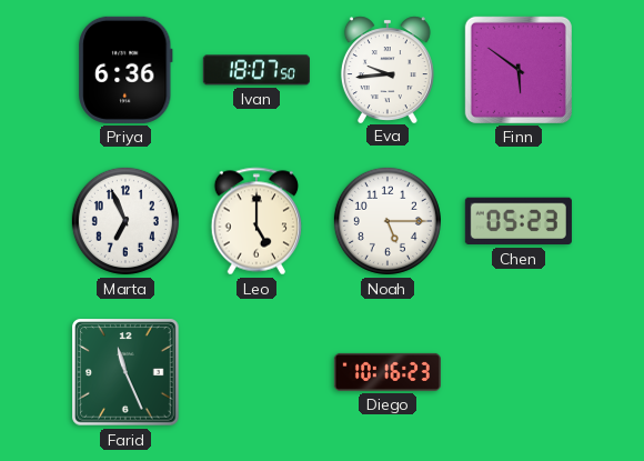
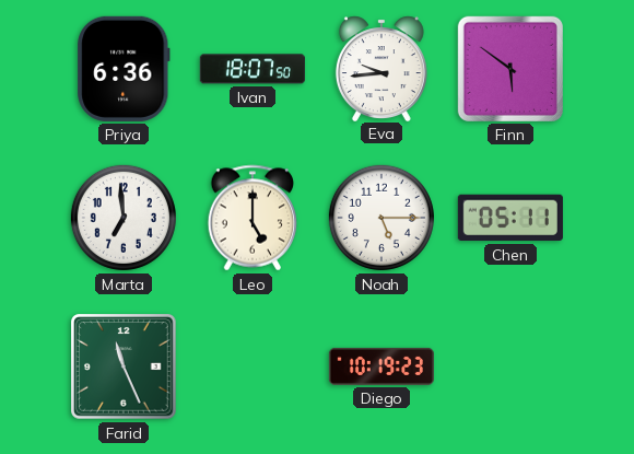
Marta: 6:56 -> 6:59
Chen: 05:23 -> 05:11
Diego: 10:16 -> 10:19
